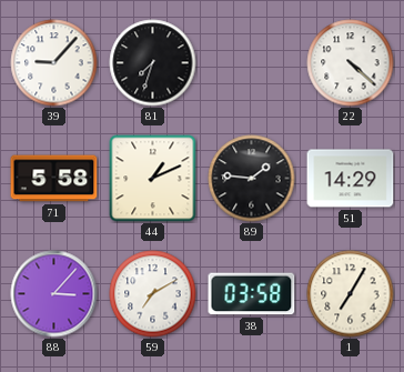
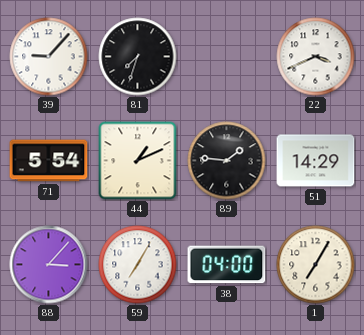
22: 4:22 -> 3:41
71: 5:58 -> 5:54
59: 7:10 -> 7:05
38: 03:58 -> 04:00
